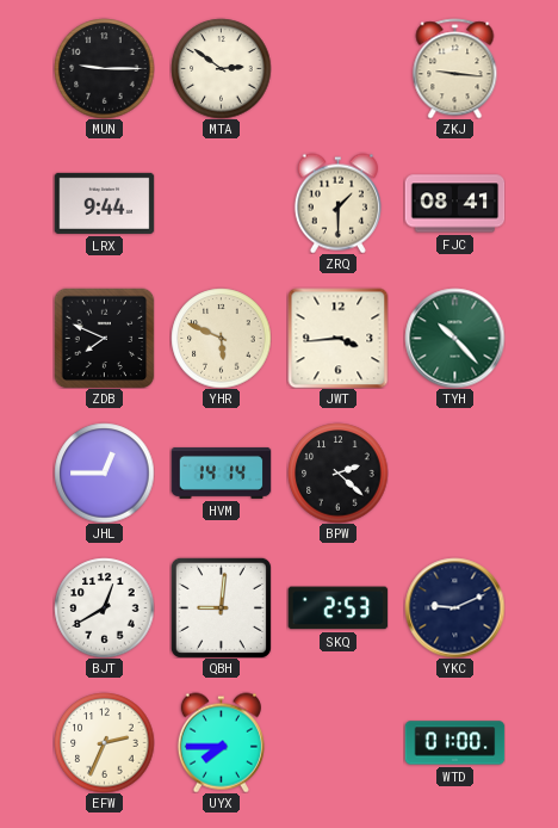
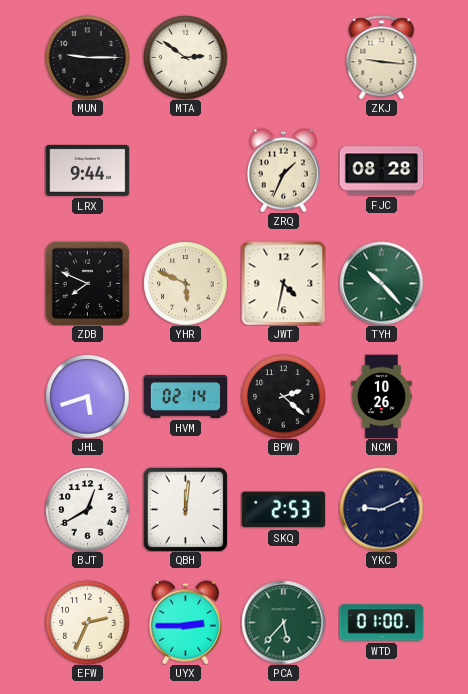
ZRQ: 1:30 -> 1:34
FJC: 08:41 -> 08:28
JWT: 3:44 -> 4:32
JHL: 12:45 -> 5:42
HVM: 14:14 -> 02:14
NCM: none -> 10:26
QBH: 9:01 -> 12:01
UYX: 7:45 -> 2:45
PCA: none -> 5:37
